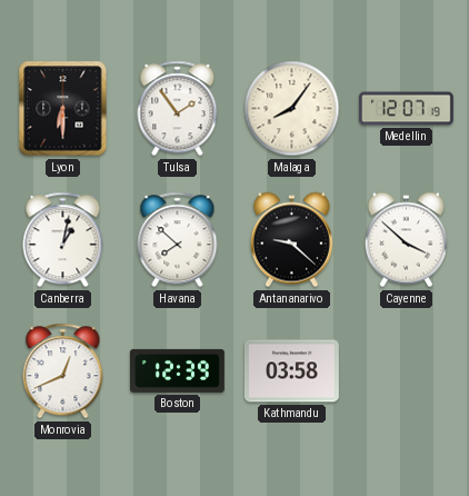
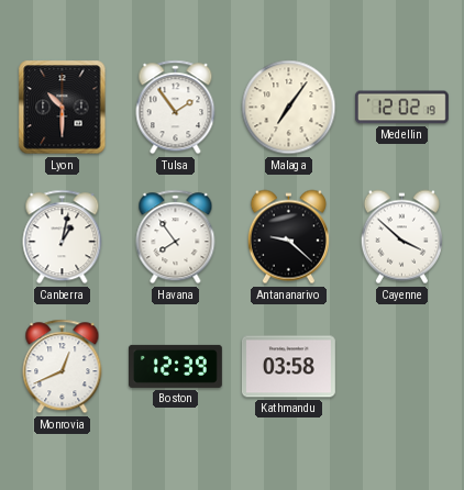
Lyon: 6:30 -> 10:30
Malaga: 8:06 -> 7:06
Medellin: 12:07 -> 12:02
Havana: 7:52 -> 7:54
